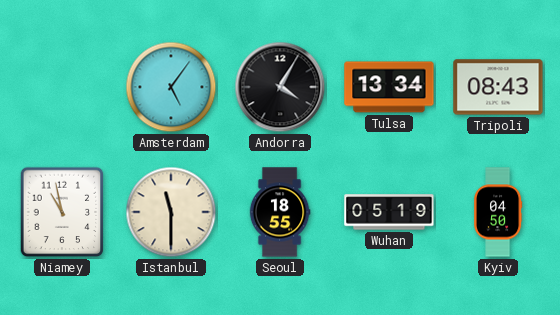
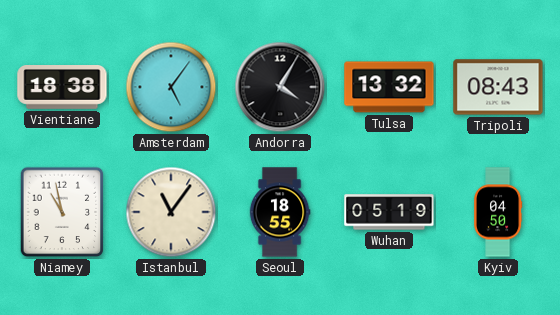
Vientiane: none -> 18:38
Tulsa: 13:34 -> 13:32
Istanbul: 11:30 -> 11:06
